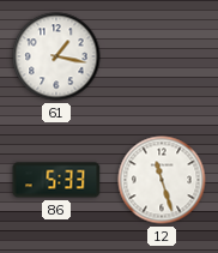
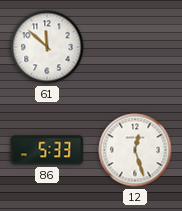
61: 1:17 -> 11:52
12: 11:27 -> 12:27
